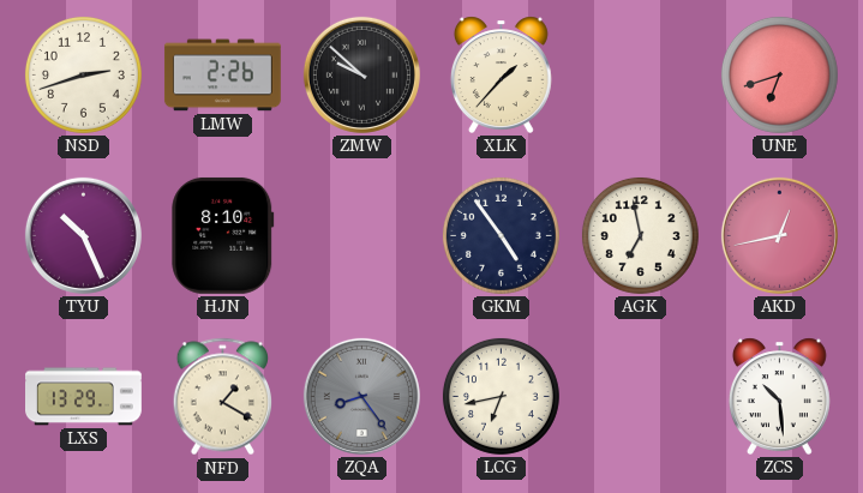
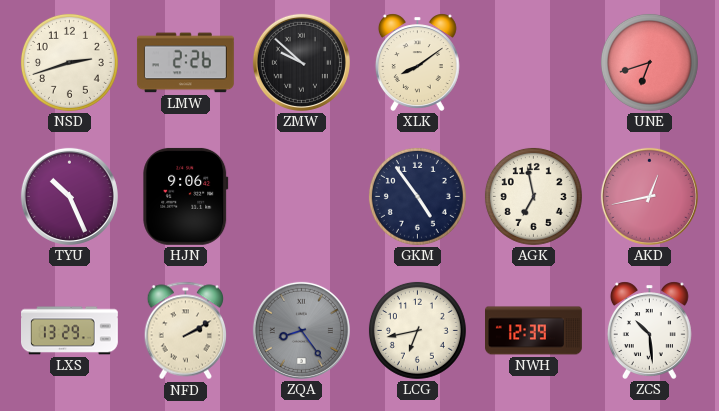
XLK: 1:37 -> 8:09
HJN: 8:10 -> 9:06
NFD: 1:20 -> 2:10
NWH: none -> 12:39
